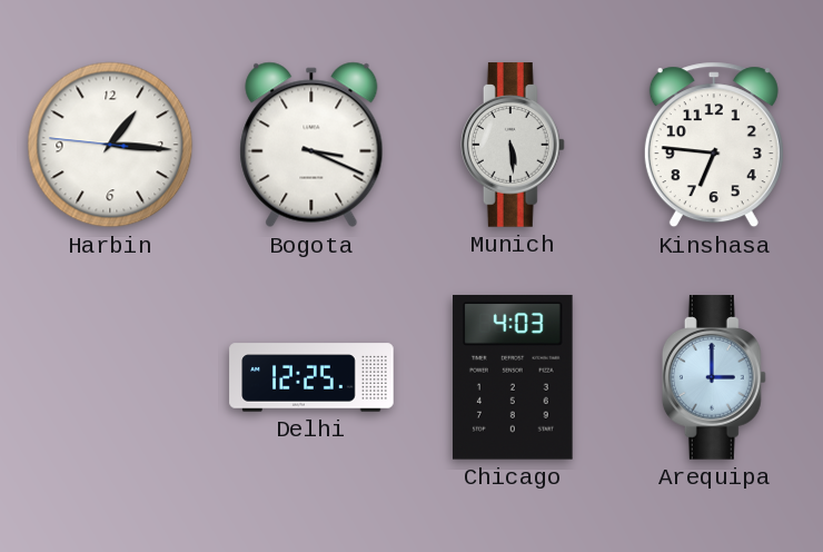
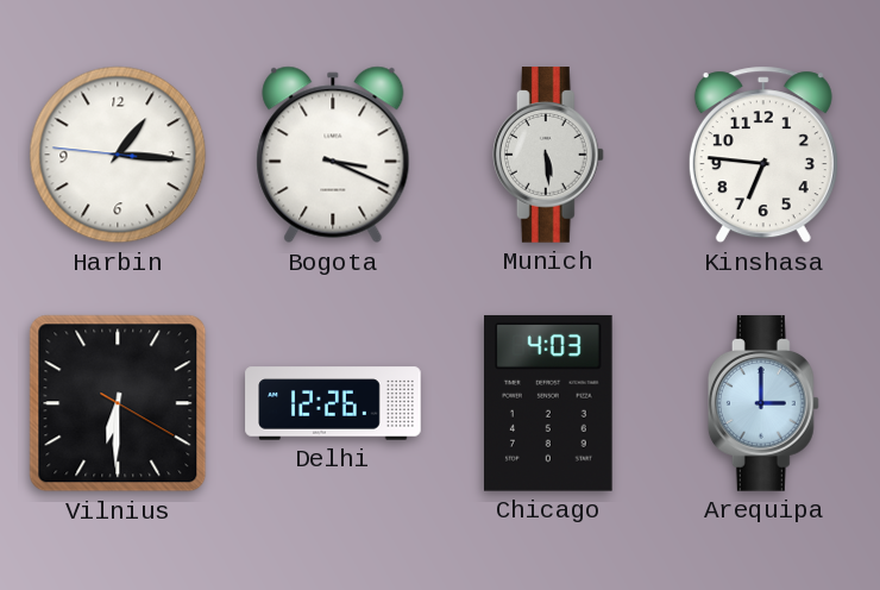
Vilnius: none -> 6:30
Delhi: 12:25 -> 12:26
